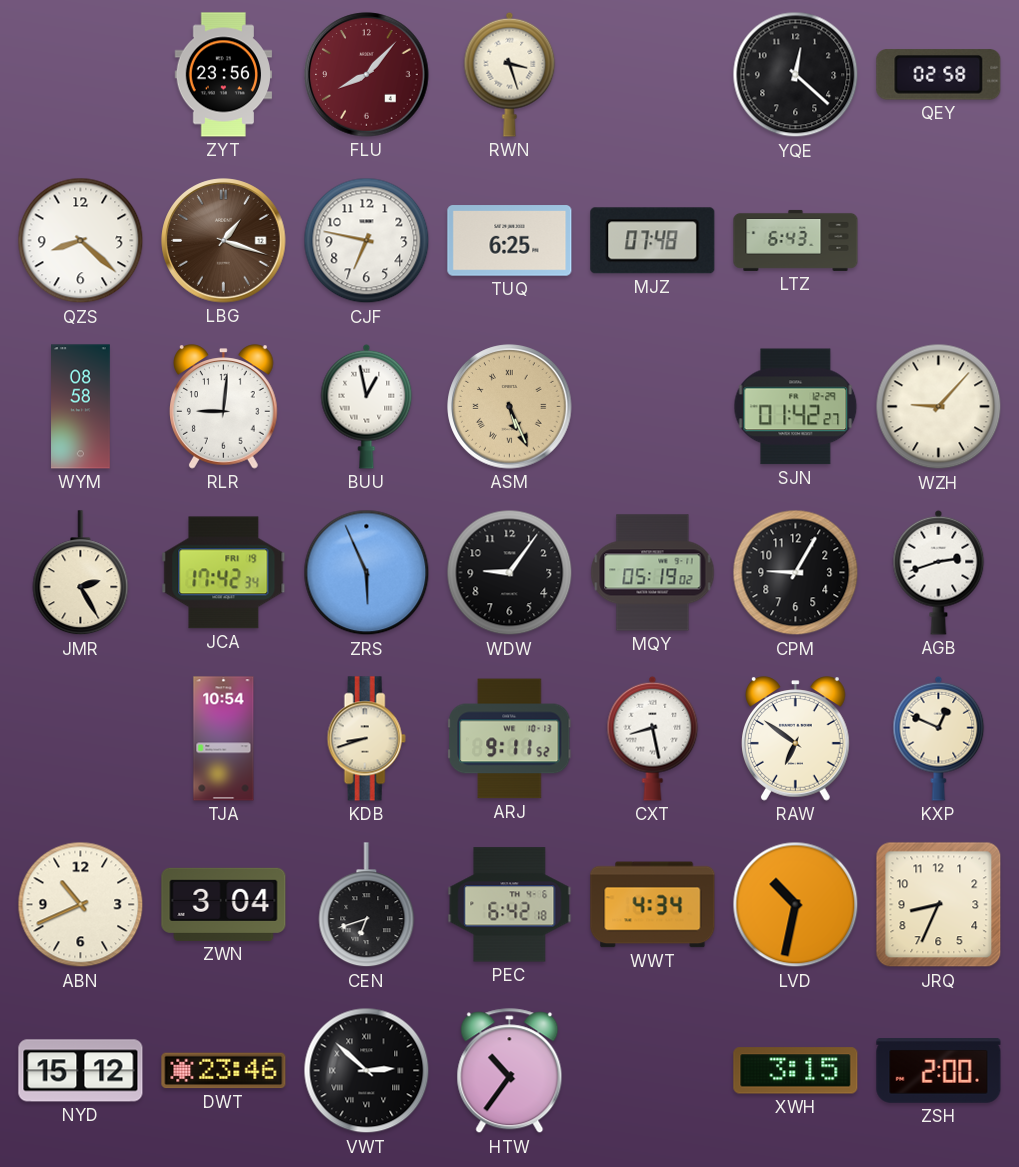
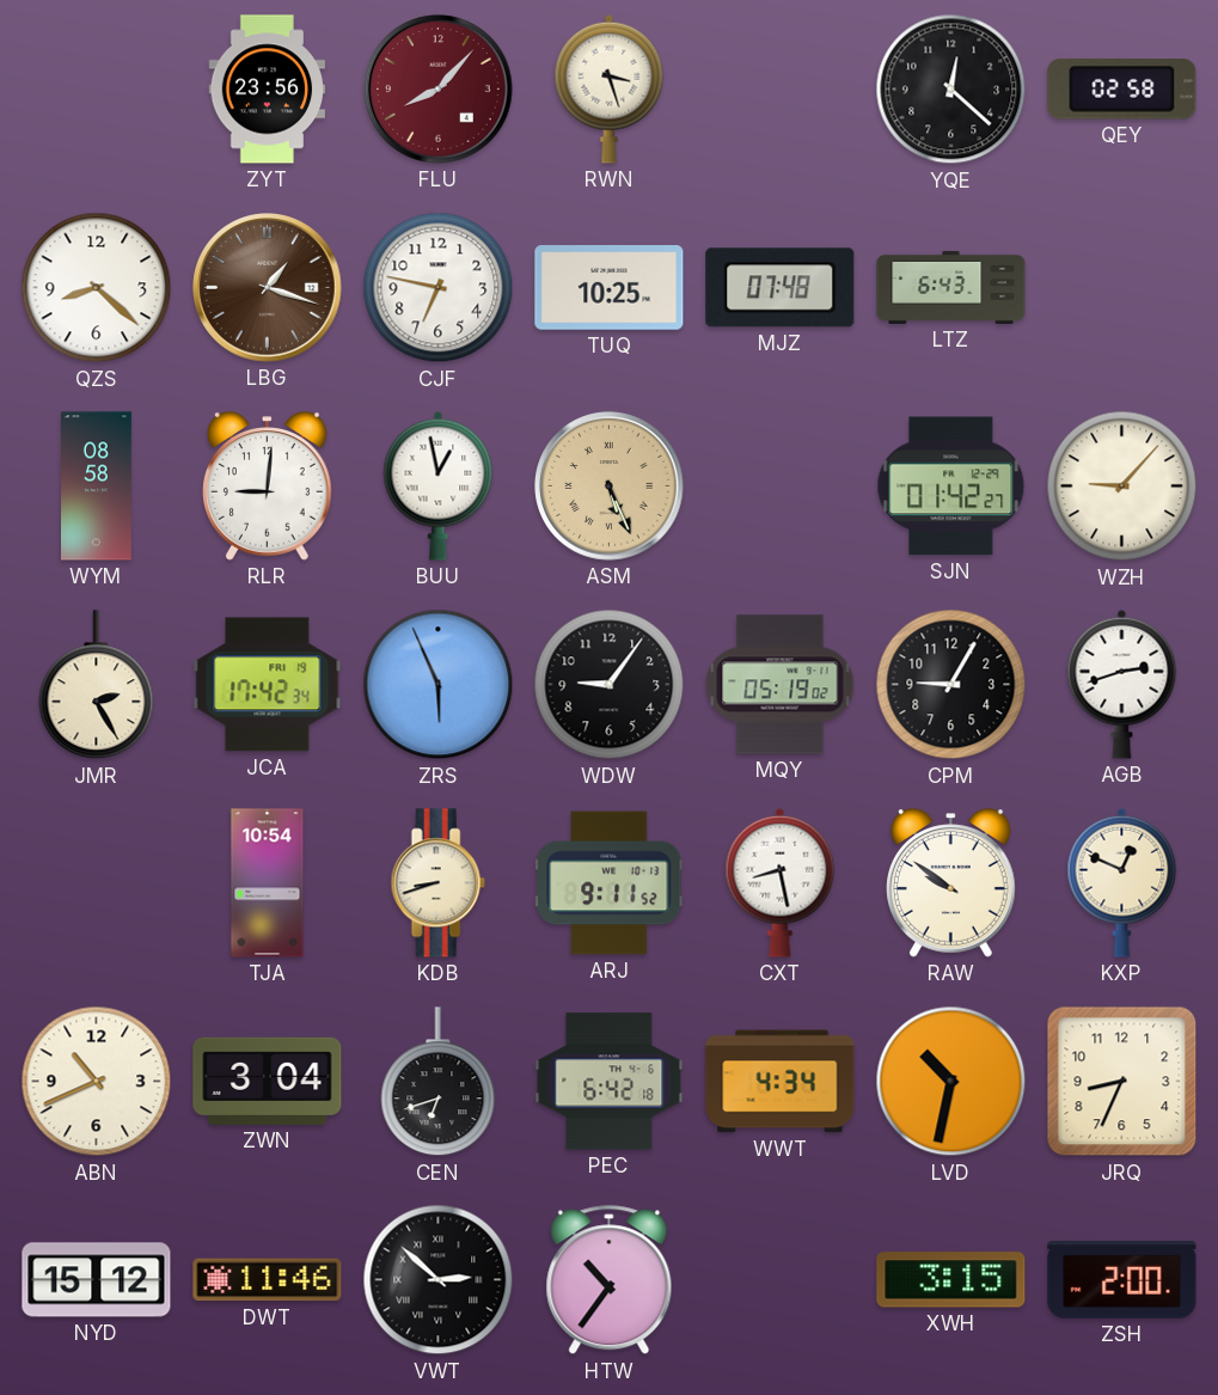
TUQ: 6:25 -> 10:25
RAW: 6:51 -> 9:51
DWT: 23:46 -> 11:46
